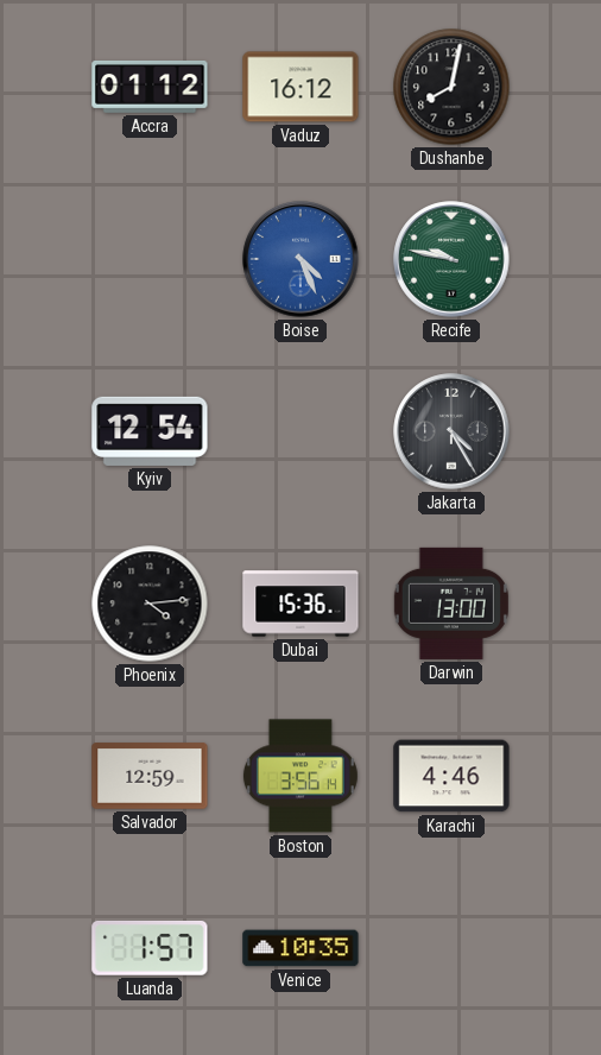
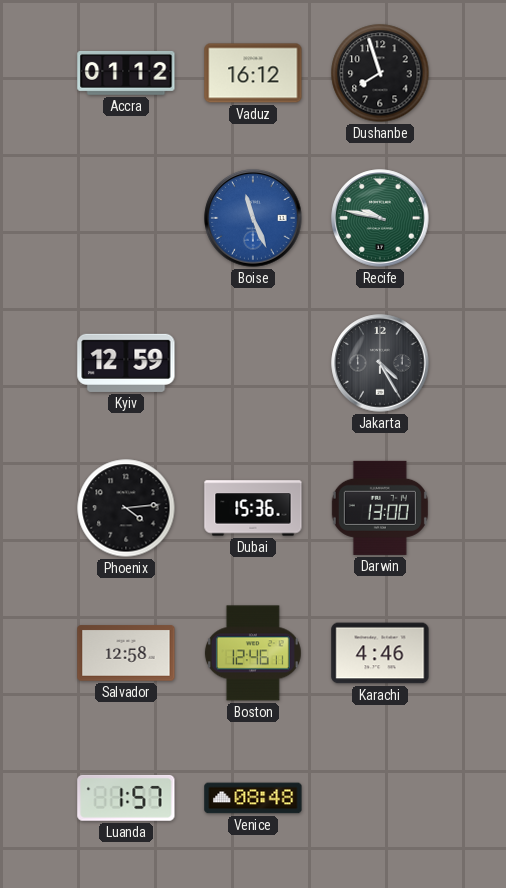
Dushanbe: 8:02 -> 7:57
Boise: 4:26 -> 11:26
Kyiv: 12:54 -> 12:59
Salvador: 12:59 -> 12:58
Boston: 3:56 -> 12:46
Venice: 10:35 -> 08:48
